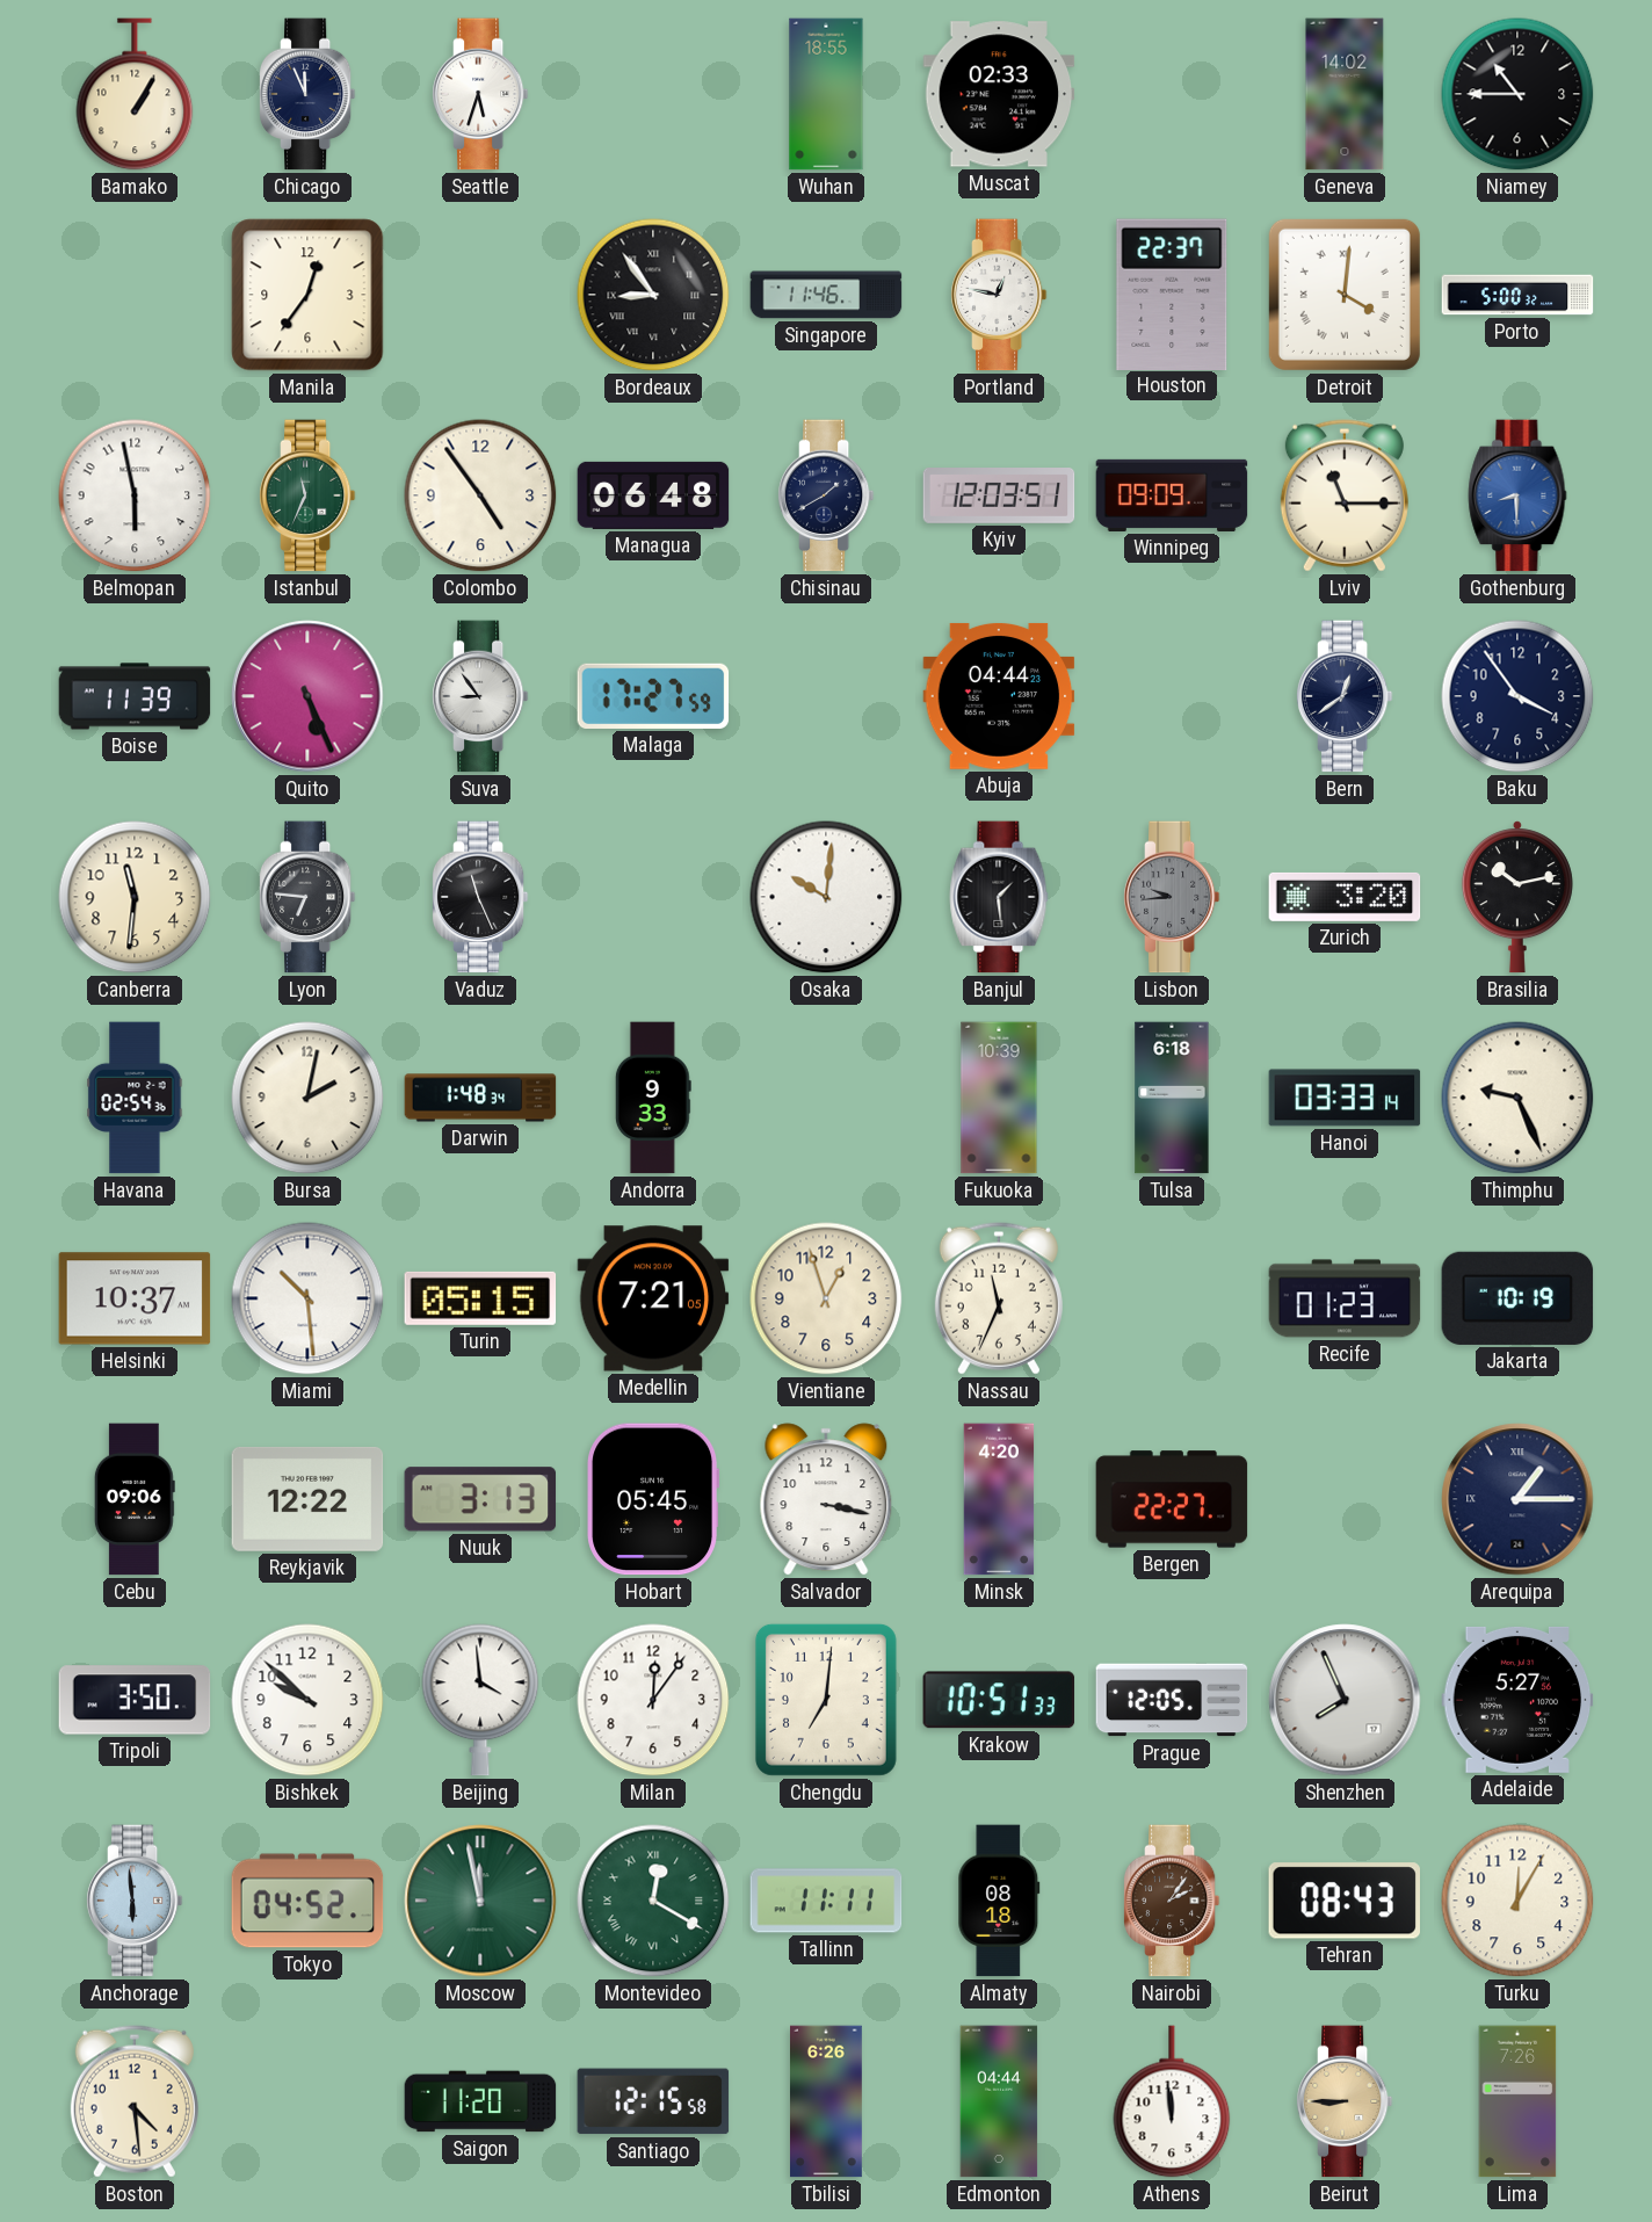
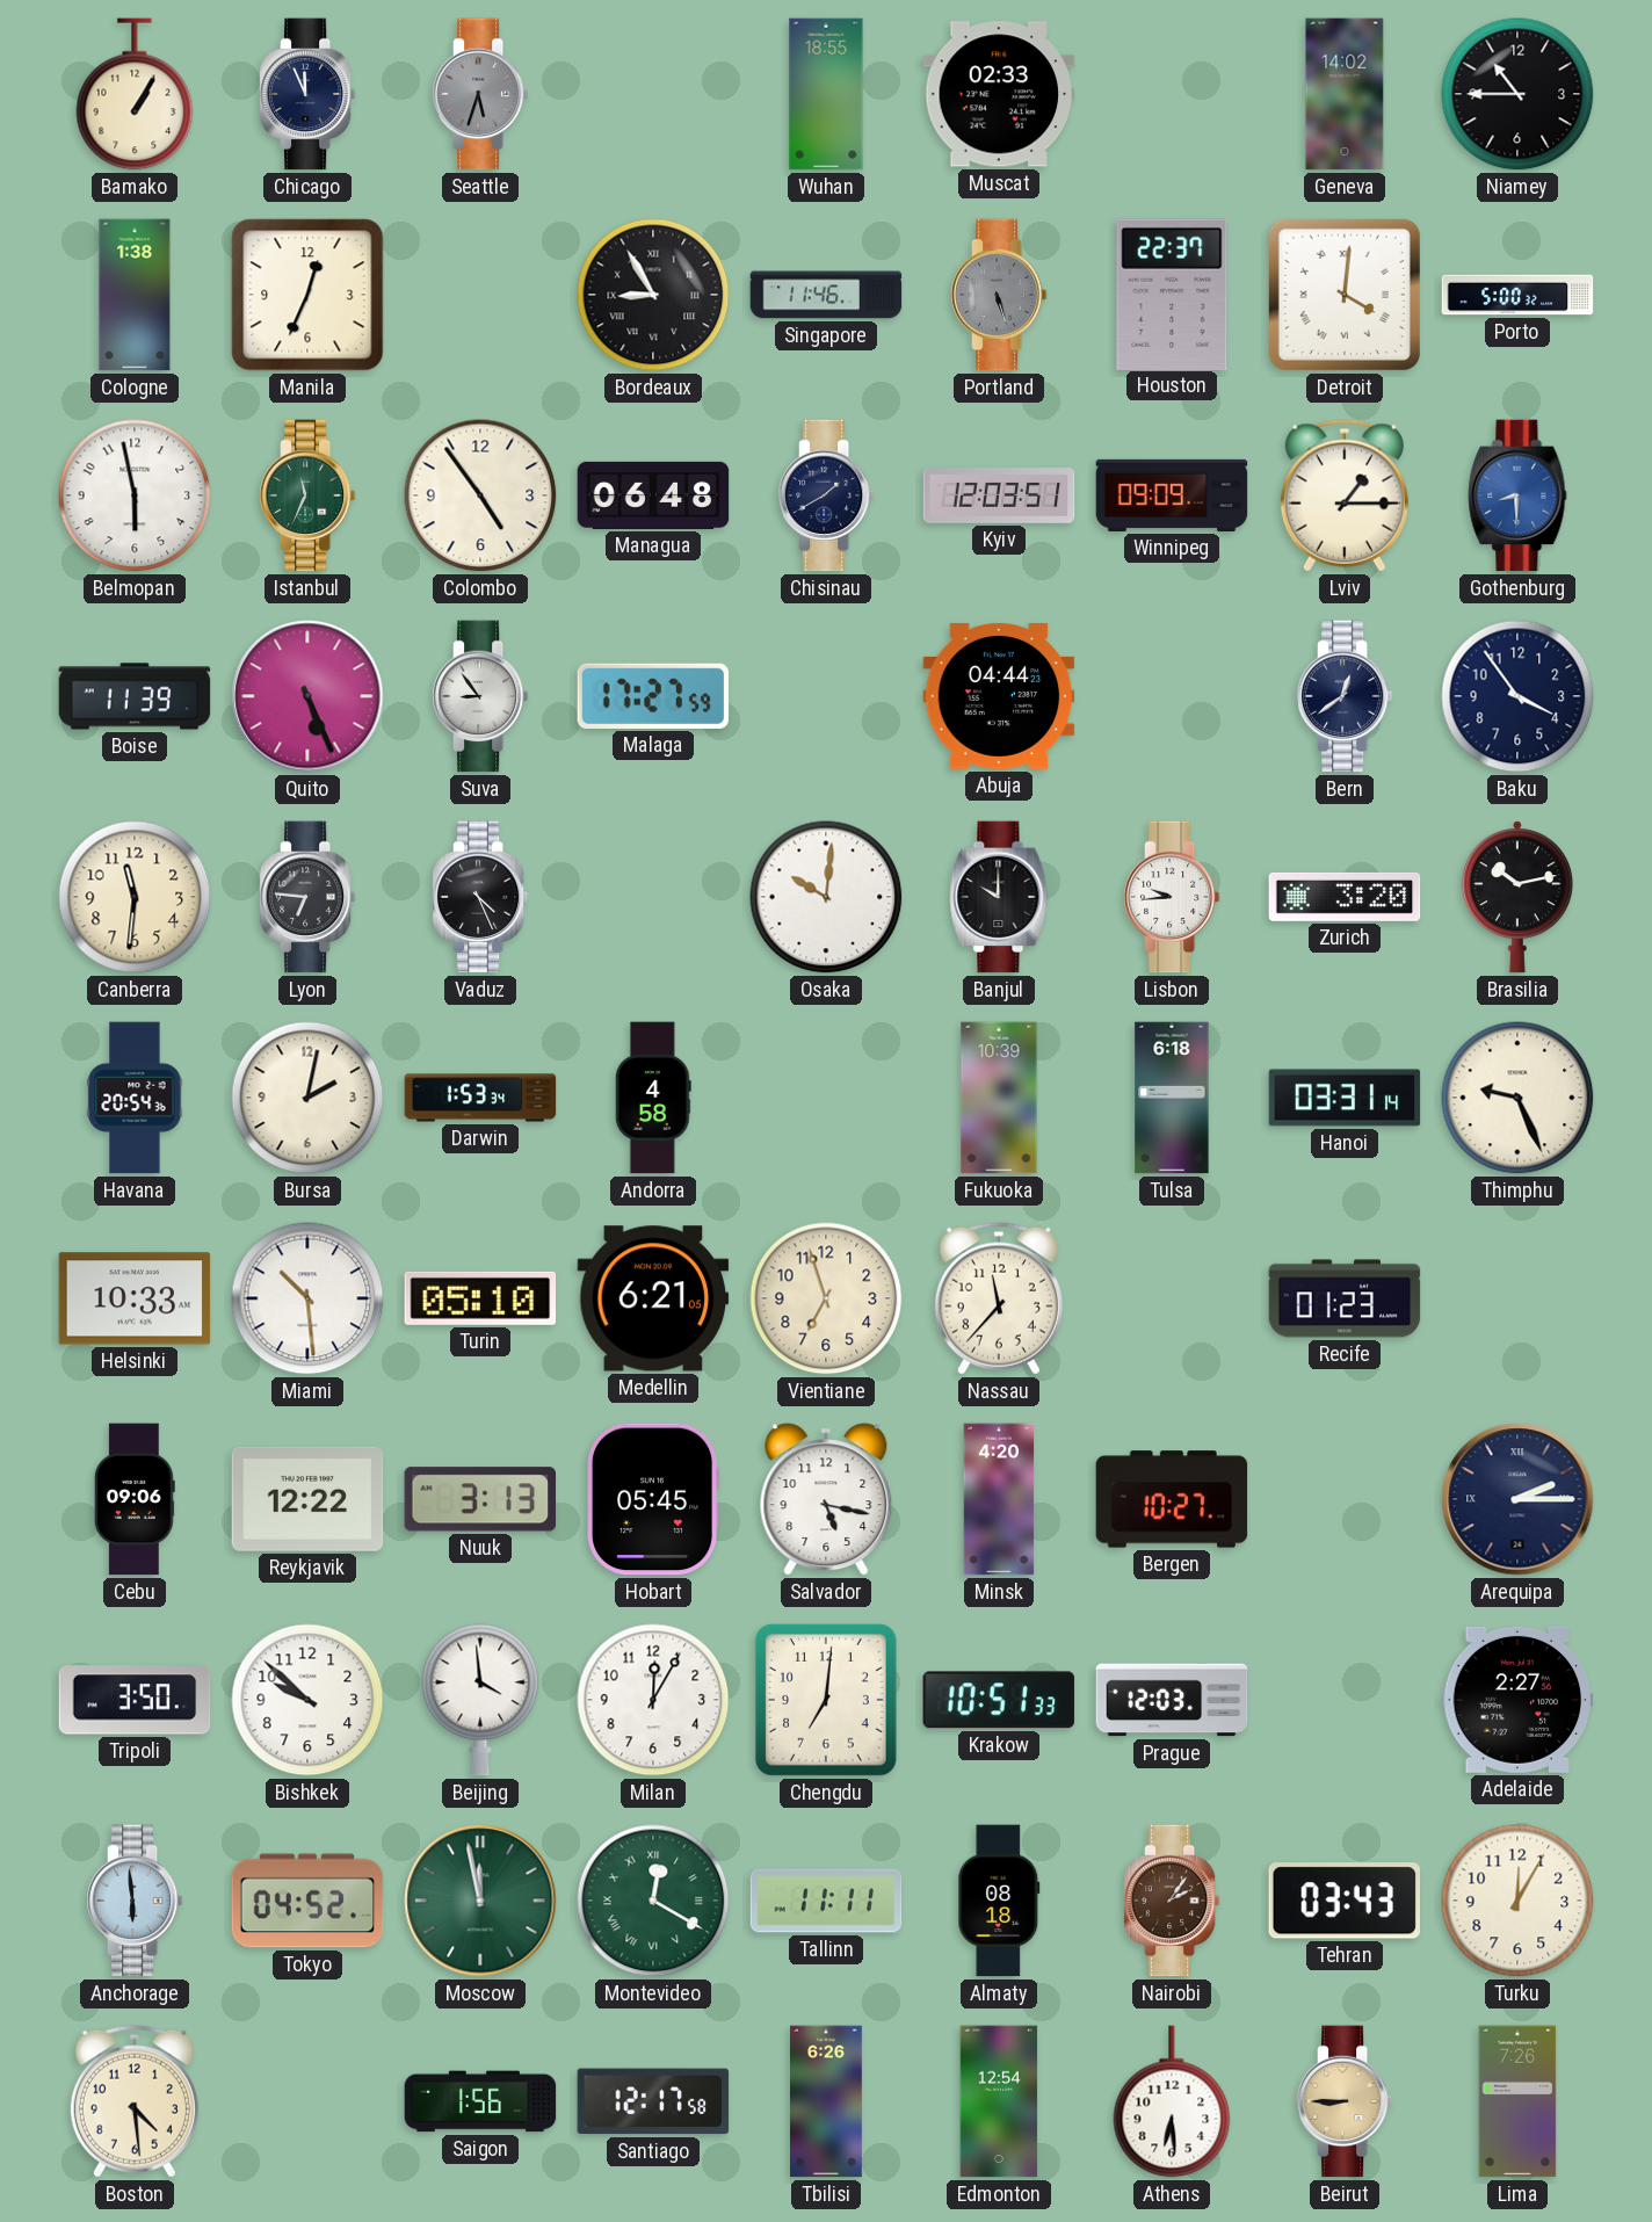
Seattle dial: white -> grey
Cologne: none -> 1:38
Manila: 12:36 -> 12:34
Bordeaux: 8:54 -> 8:55
Portland: 12:47 -> 5:27
Portland dial: white -> grey
Lviv: 11:15 -> 1:15
Vaduz: 11:26 -> 4:26
Banjul: 1:29 -> 10:00
Lisbon dial: grey -> white
Havana: 02:54 -> 20:54
Darwin: 1:48 -> 1:53
Andorra: 9:33 -> 4:58
Hanoi: 03:33 -> 03:31
Helsinki: 10:37 -> 10:33
Turin: 05:15 -> 05:10
Medellin: 7:21 -> 6:21
Vientiane: 12:57 -> 6:57
Nassau: 11:34 -> 11:37
Jakarta: 10:19 -> none
Salvador: 3:17 -> 5:17
Bergen: 22:27 -> 10:27
Arequipa: 1:15 -> 2:15
Milan: 12:06 -> 12:05
Prague: 12:05 -> 12:03
Shenzhen: 7:56 -> none
Adelaide: 5:27 -> 2:27
Tehran: 08:43 -> 03:43
Saigon: 11:20 -> 1:56
Santiago: 12:15 -> 12:17
Edmonton: 04:44 -> 12:54
Athens: 11:59 -> 6:29
